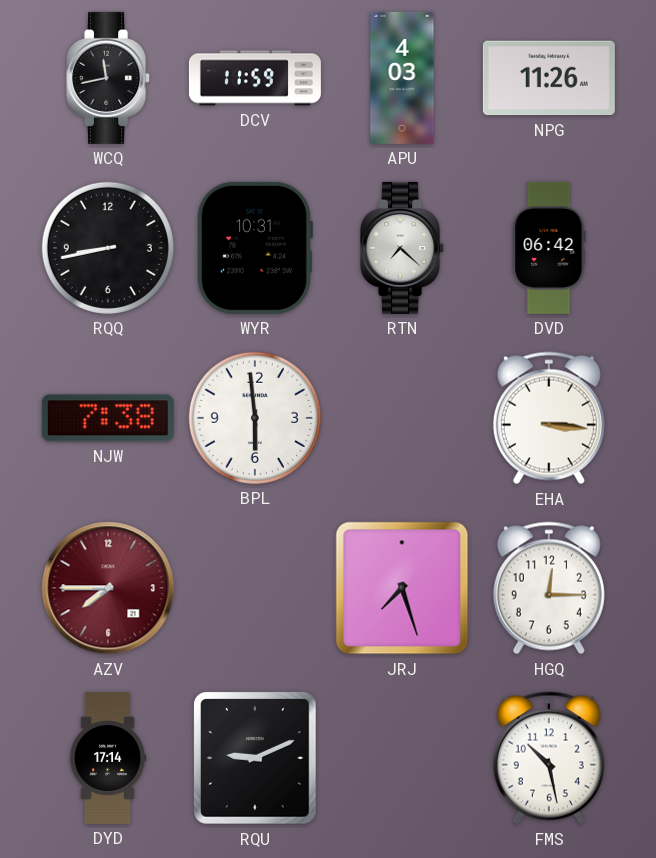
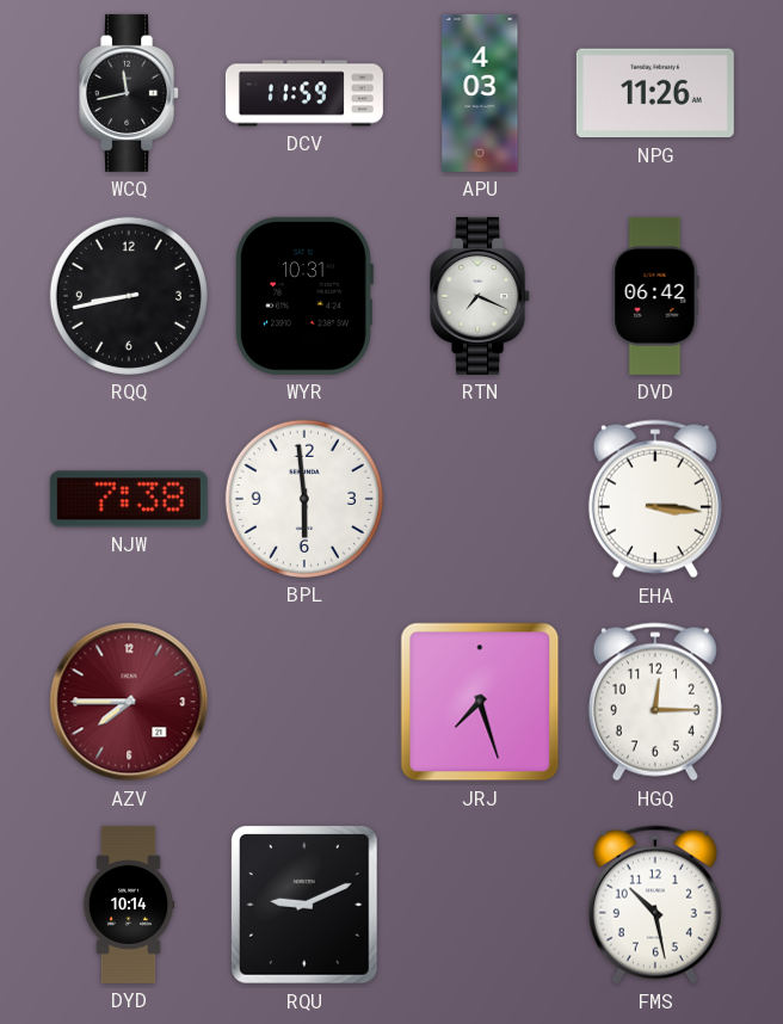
RTN: 7:22 -> 7:19
DYD: 17:14 -> 10:14
